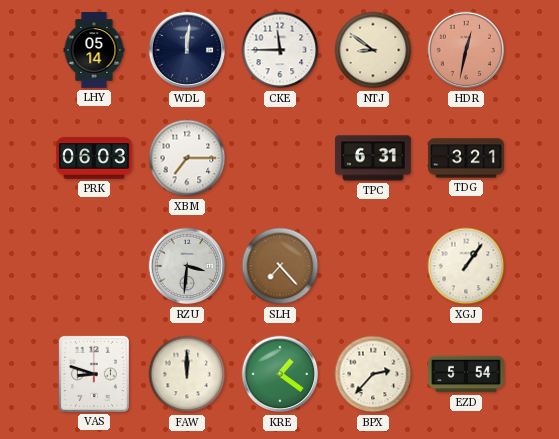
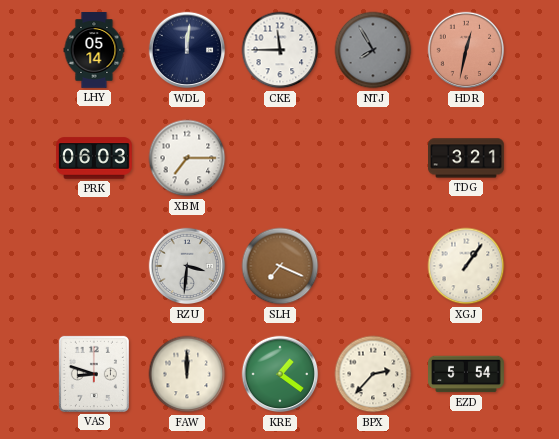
NTJ: 8:51 -> 7:55
NTJ dial: cream -> grey
TPC: 6:31 -> none
SLH: 7:23 -> 7:19
